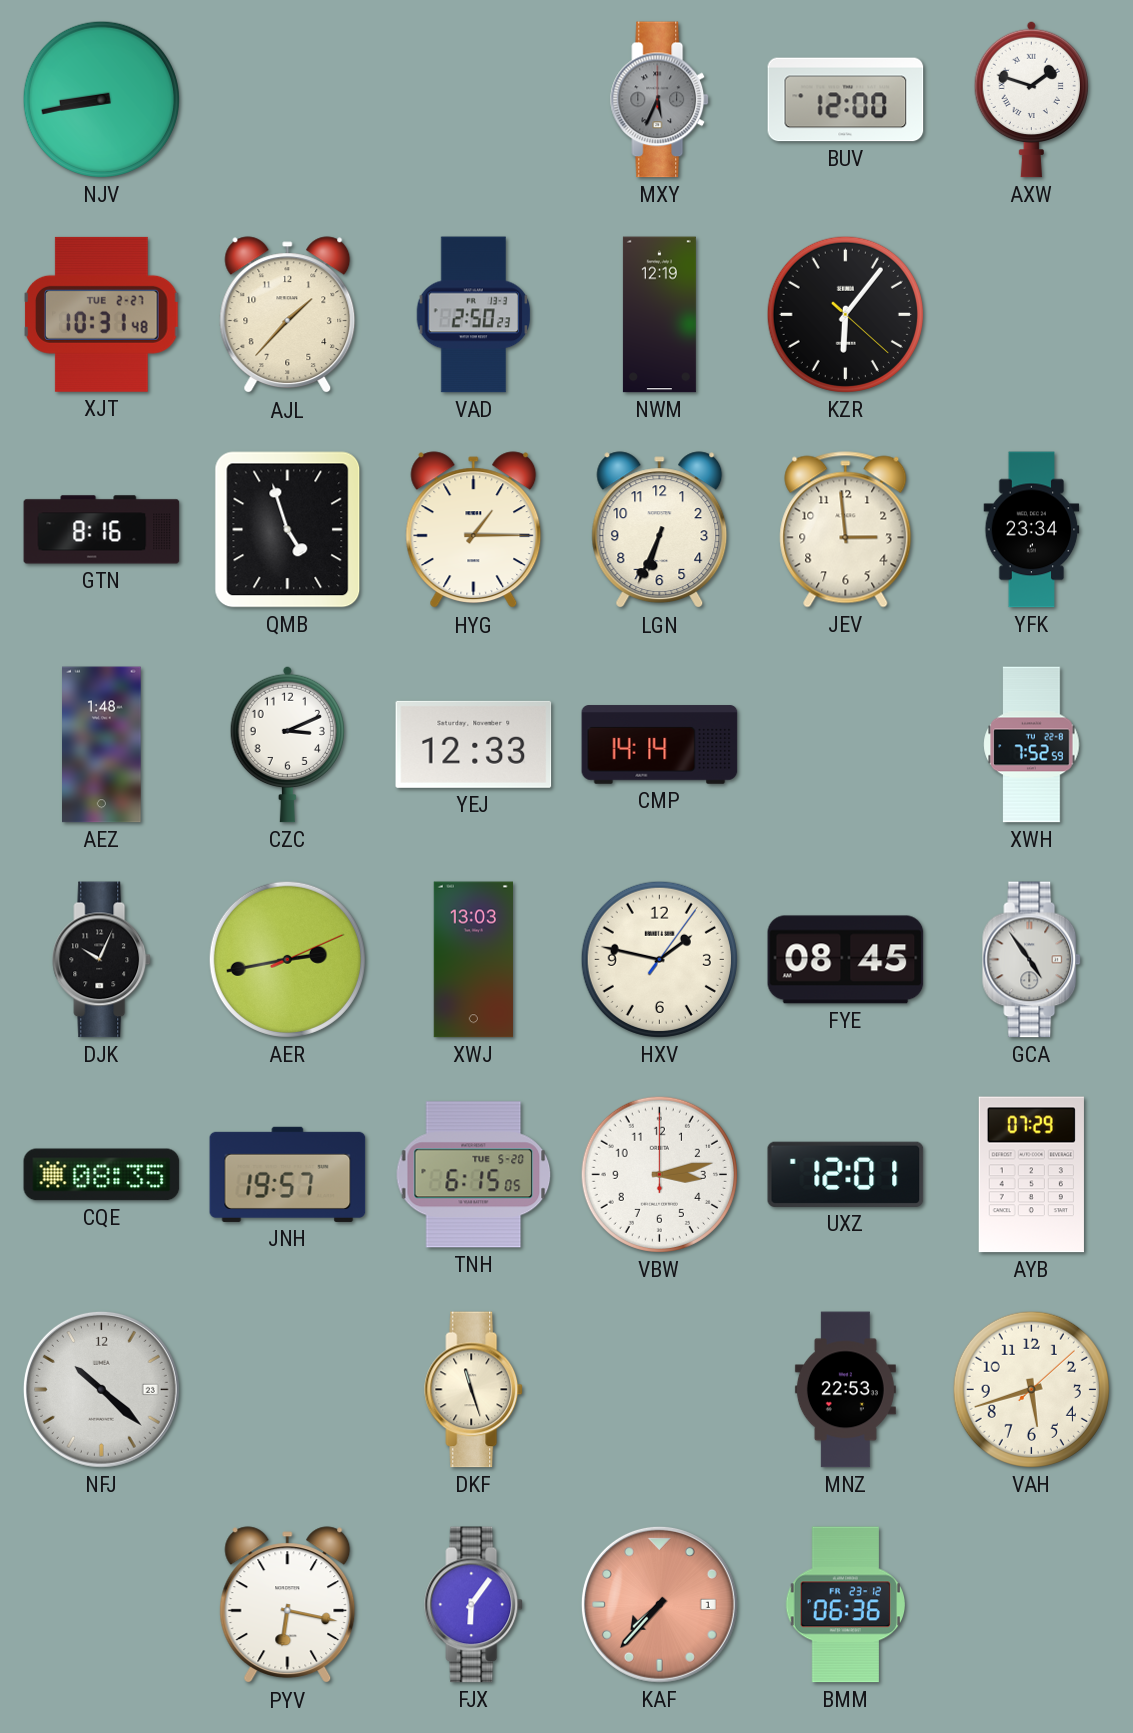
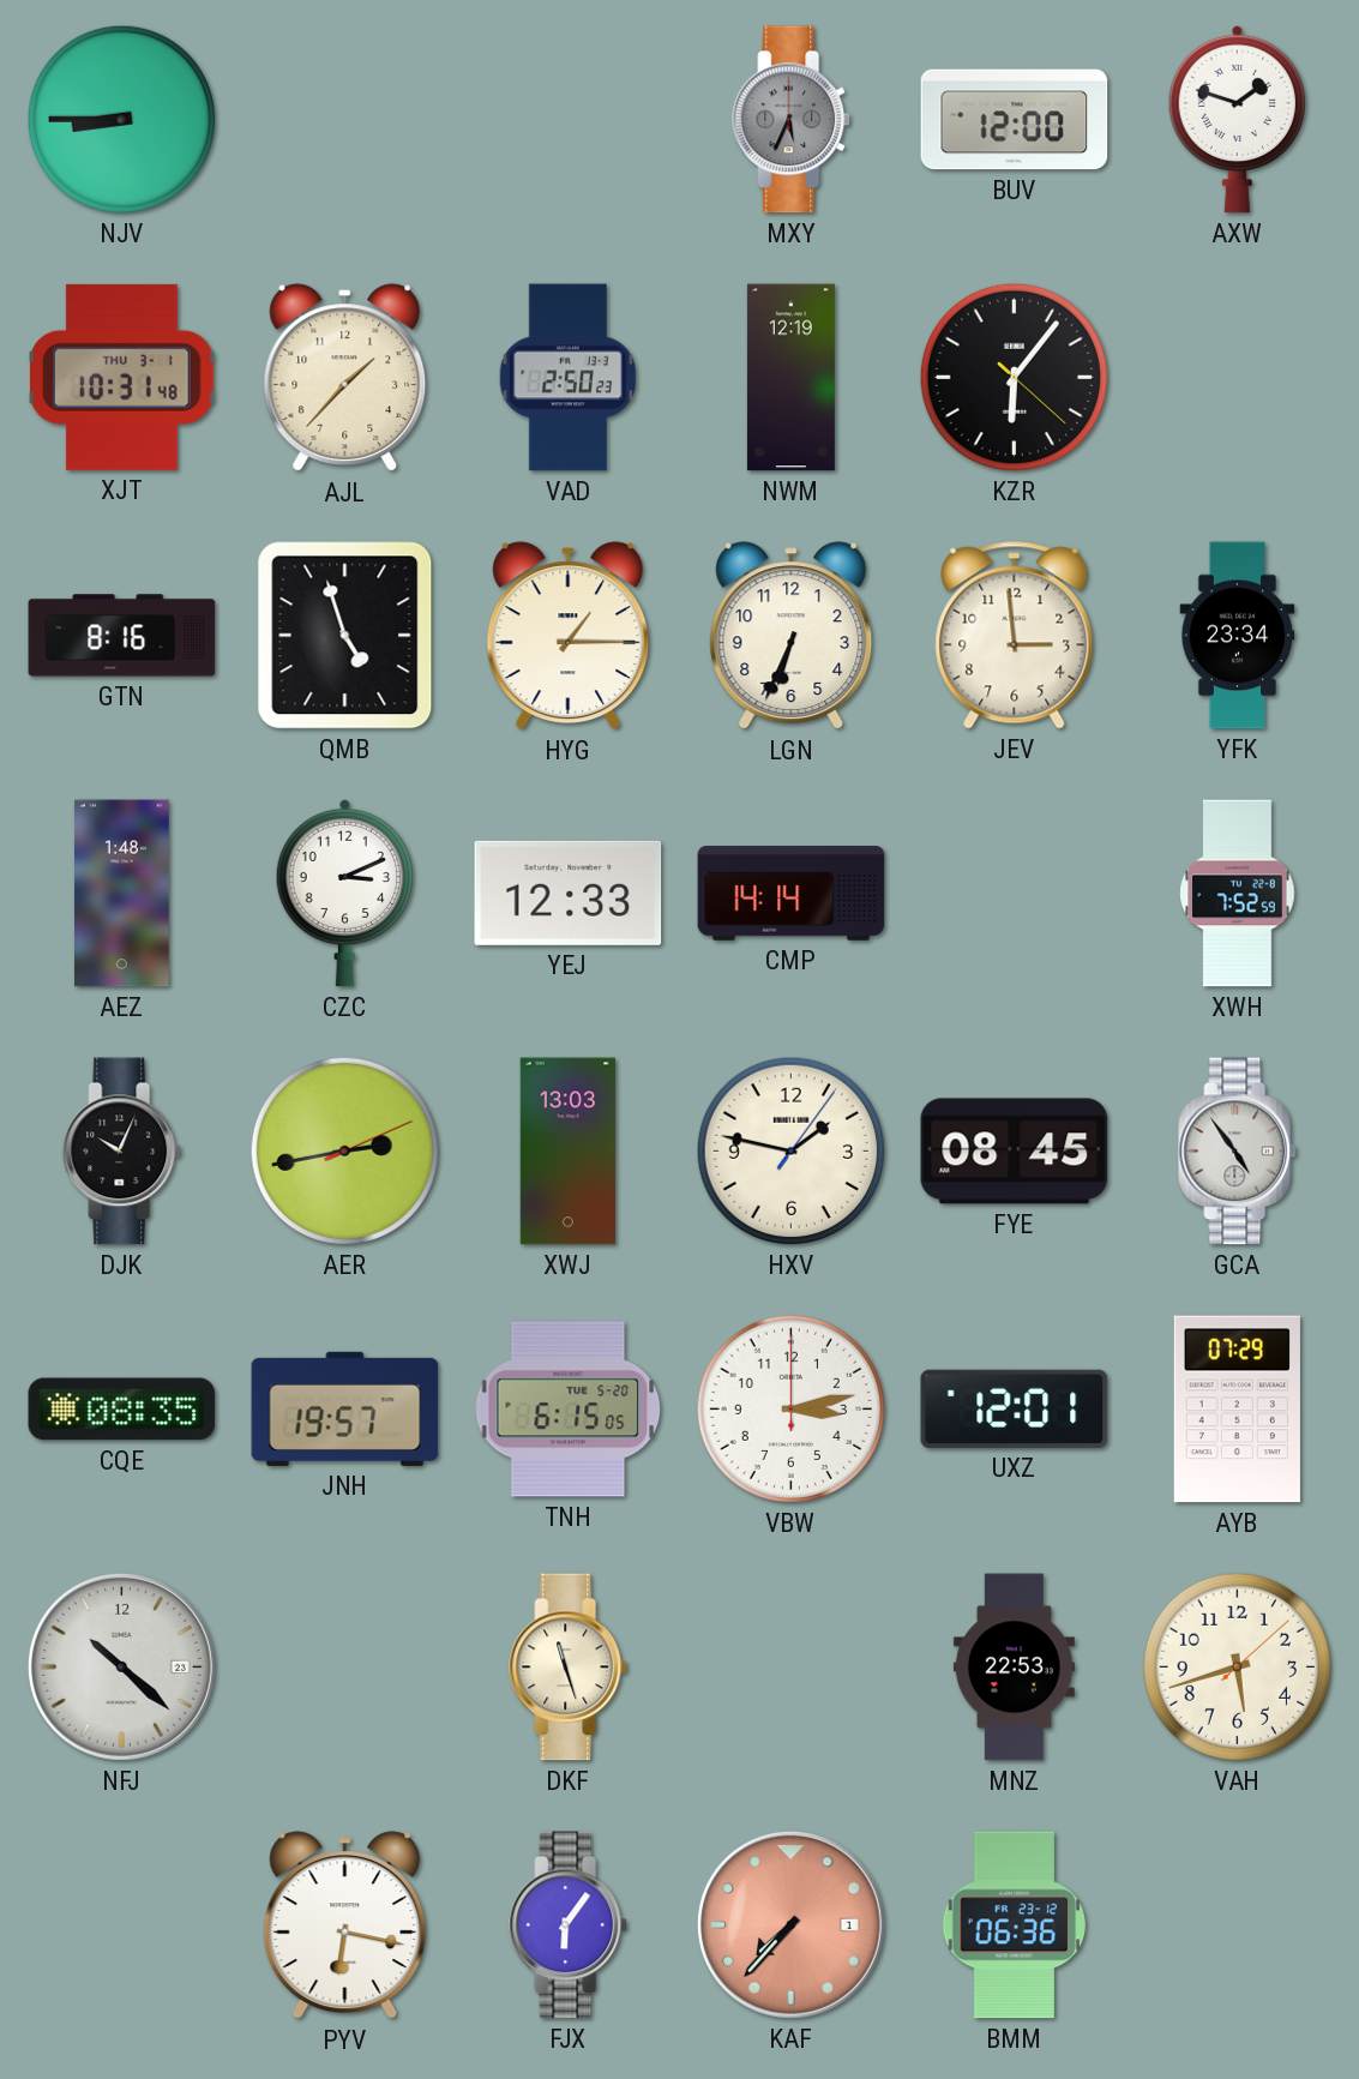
NJV: 8:43 -> 8:45
XJT date: TUE 2-27 -> THU 3-1
